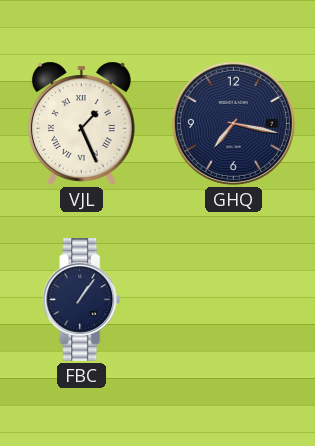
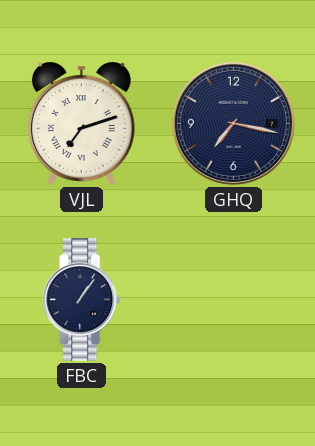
VJL: 1:26 -> 7:12
